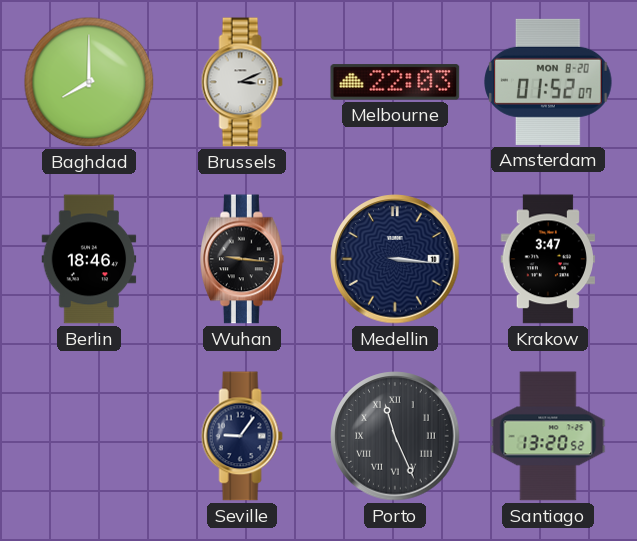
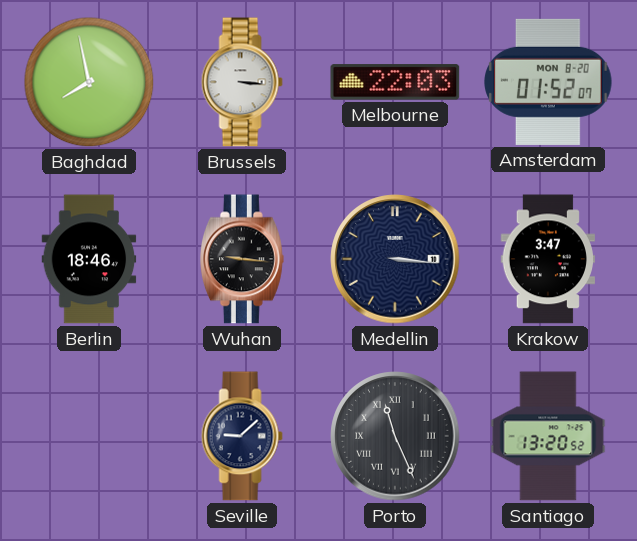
Baghdad: 8:00 -> 7:58
Brussels: 3:11 -> 3:16
Seville: 9:06 -> 9:08
